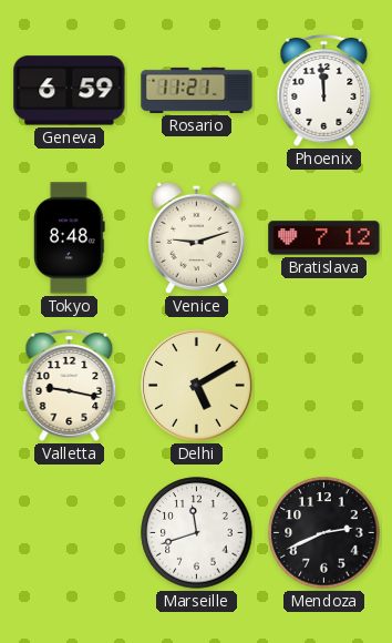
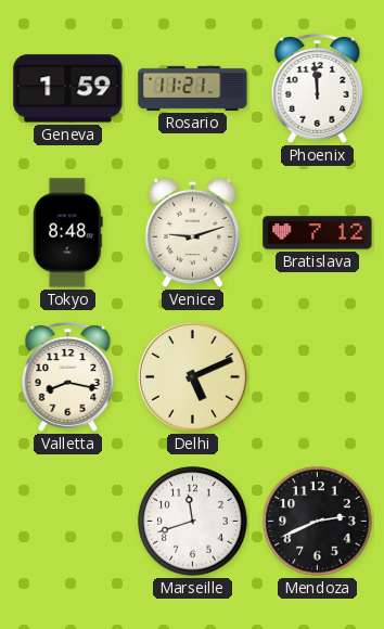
Geneva: 6:59 -> 1:59
Valletta: 9:17 -> 8:17
Delhi: 5:10 -> 5:11
